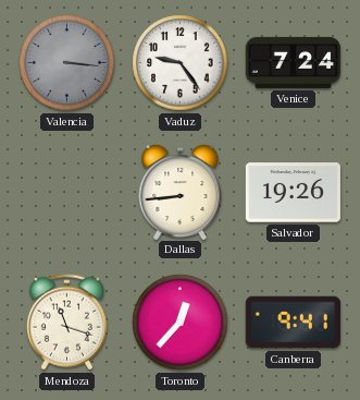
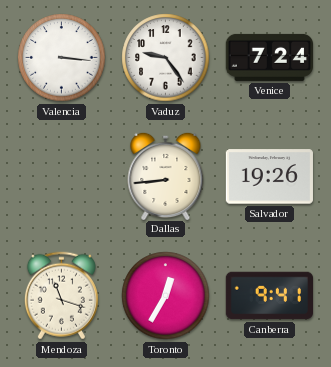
Valencia dial: grey -> white
Toronto: 12:37 -> 12:35
